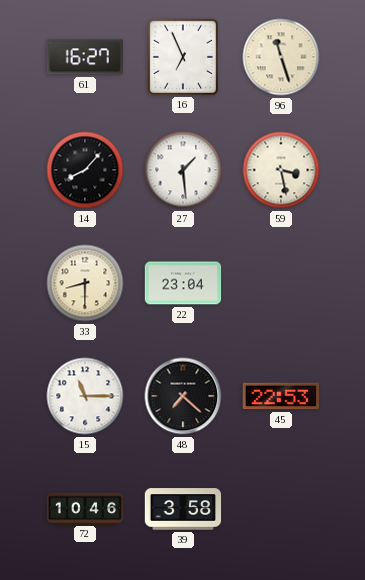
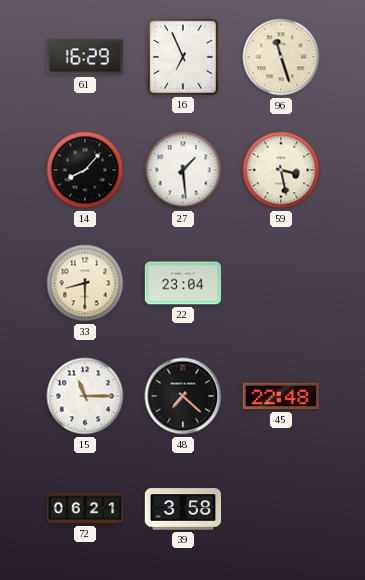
61: 16:27 -> 16:29
45: 22:53 -> 22:48
72: 10:46 -> 06:21
